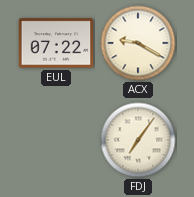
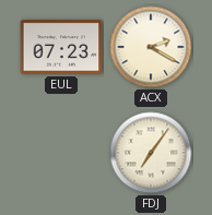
EUL: 07:22 -> 07:23
ACX: 9:20 -> 2:20
